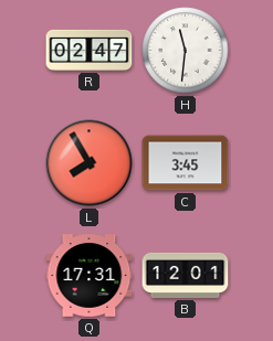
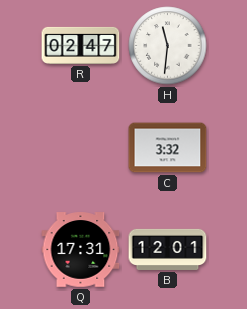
L: 7:55 -> none
C: 3:45 -> 3:32
